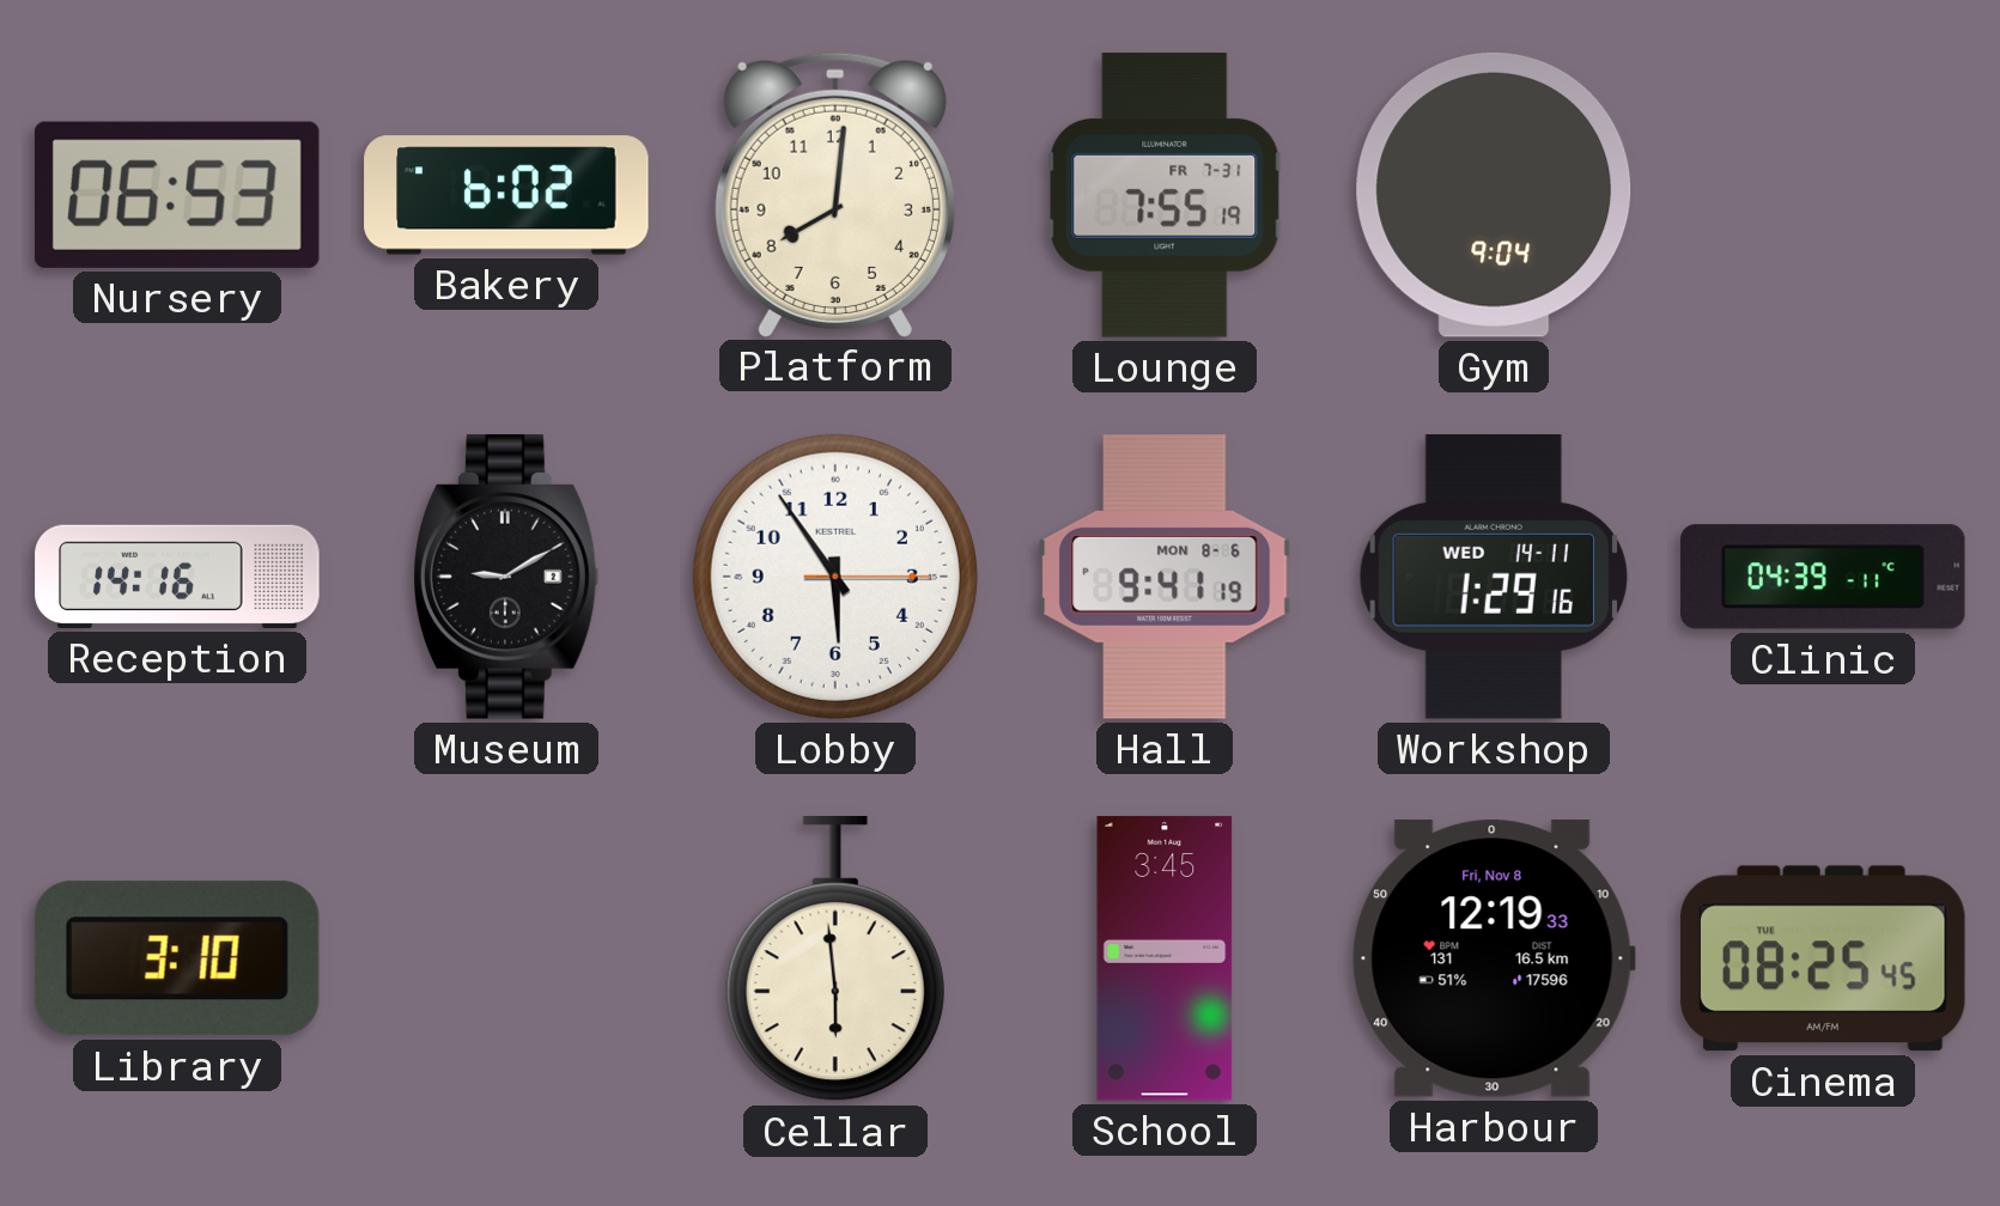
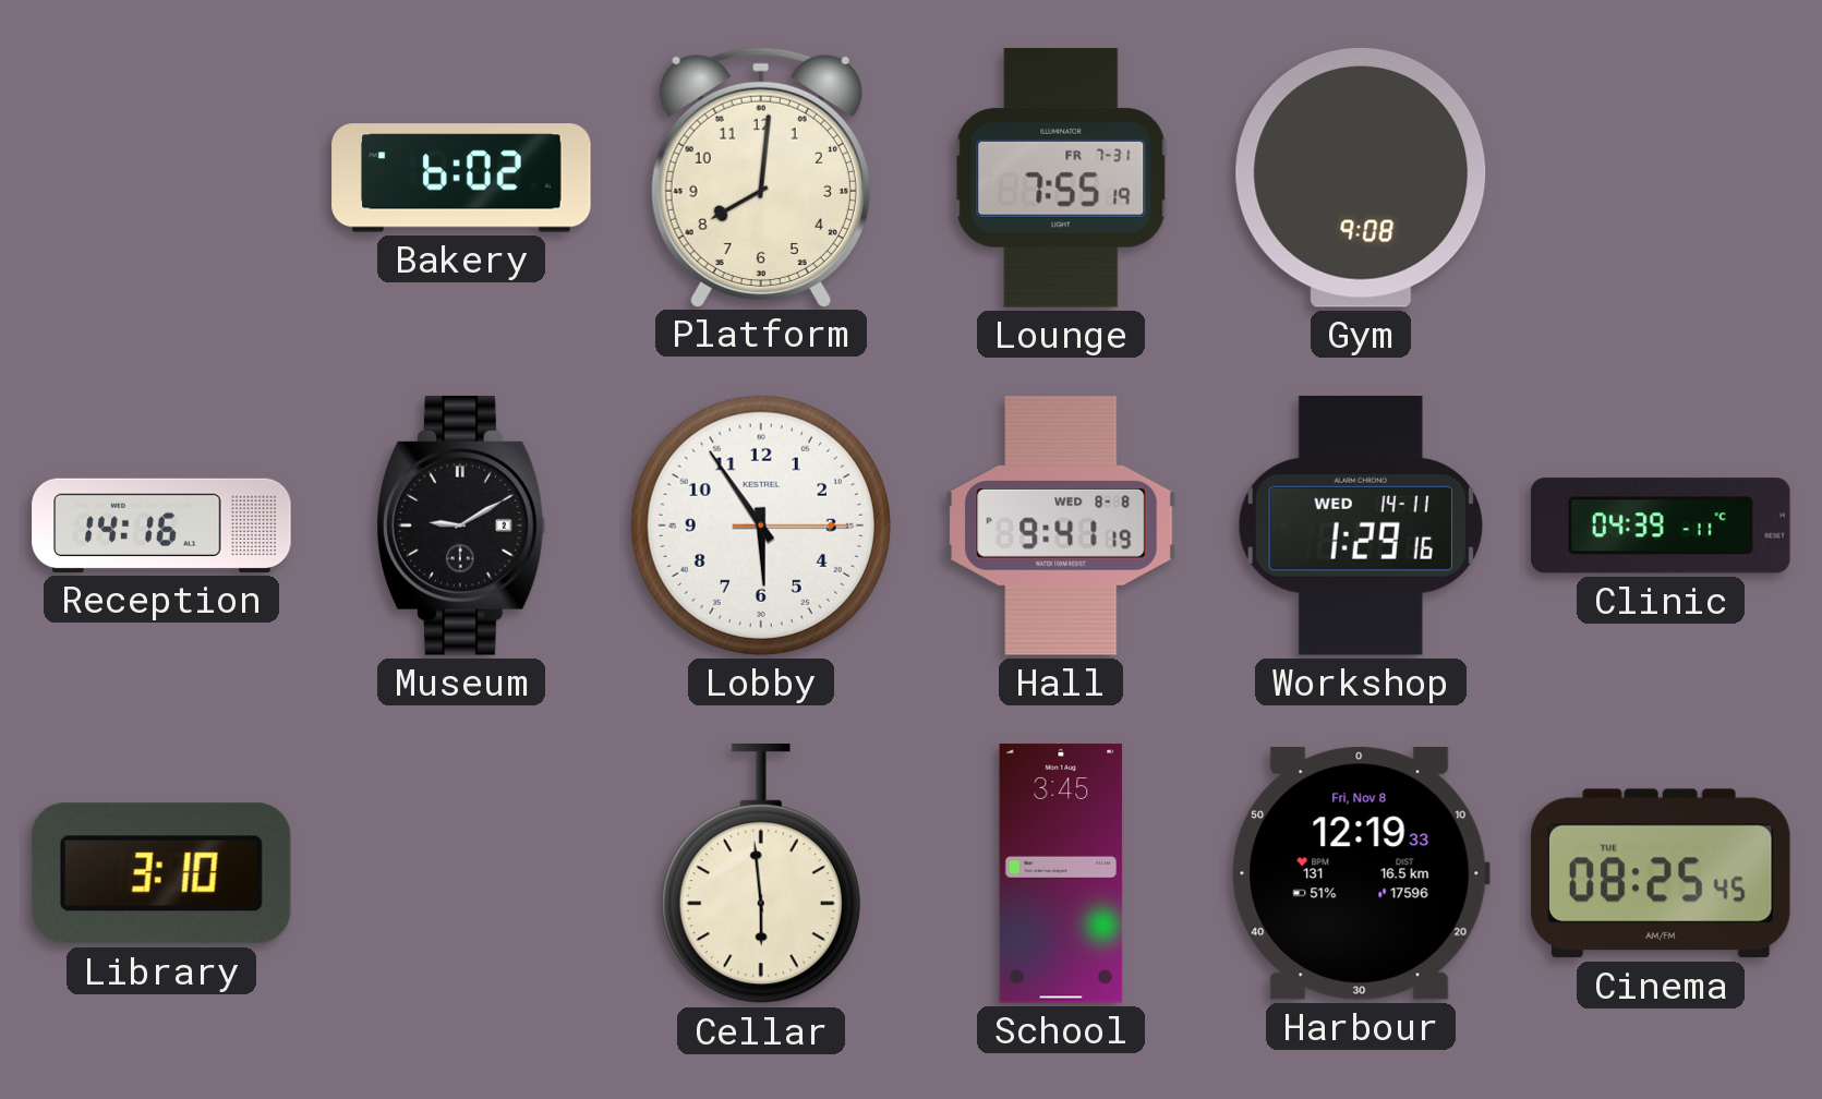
Nursery: 06:53 -> none
Gym: 9:04 -> 9:08
Hall date: MON 8-6 -> WED 8-8
